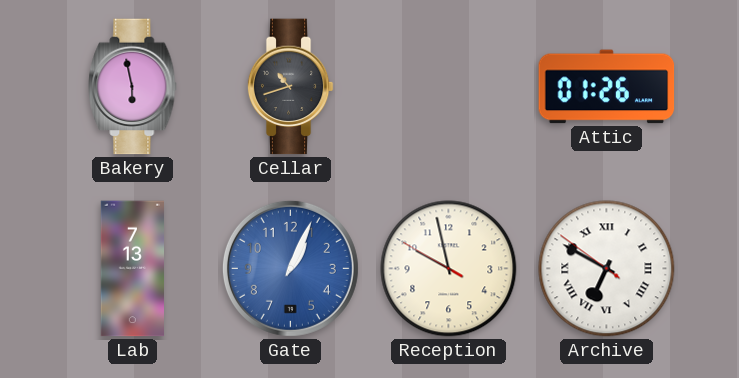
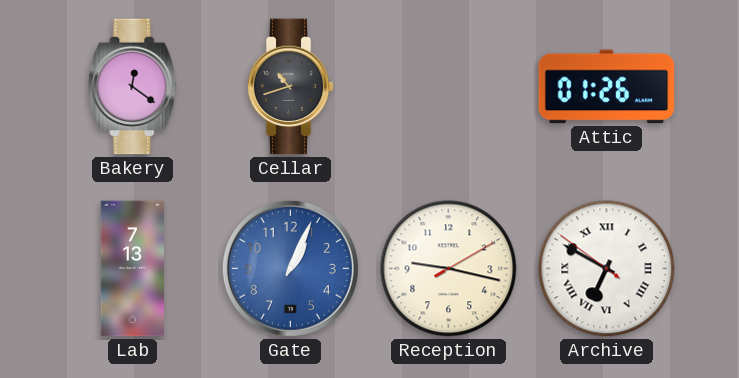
Bakery: 5:58 -> 12:21
Reception: 9:57 -> 9:17
